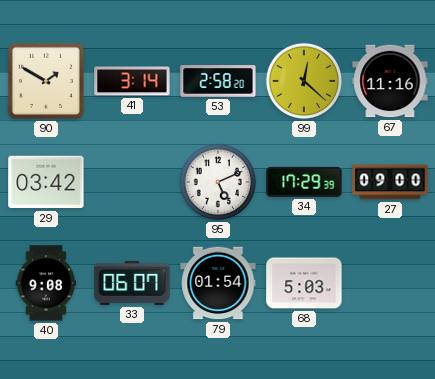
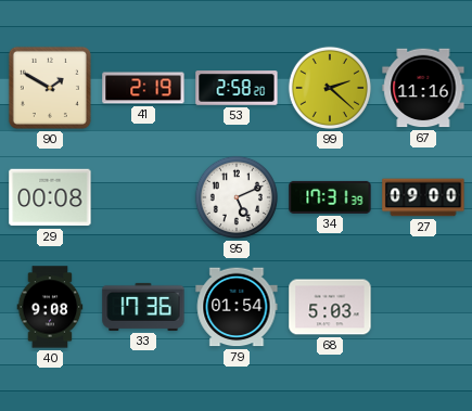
41: 3:14 -> 2:19
99: 12:22 -> 2:22
29: 03:42 -> 00:08
34: 17:29 -> 17:31
33: 06:07 -> 17:36
